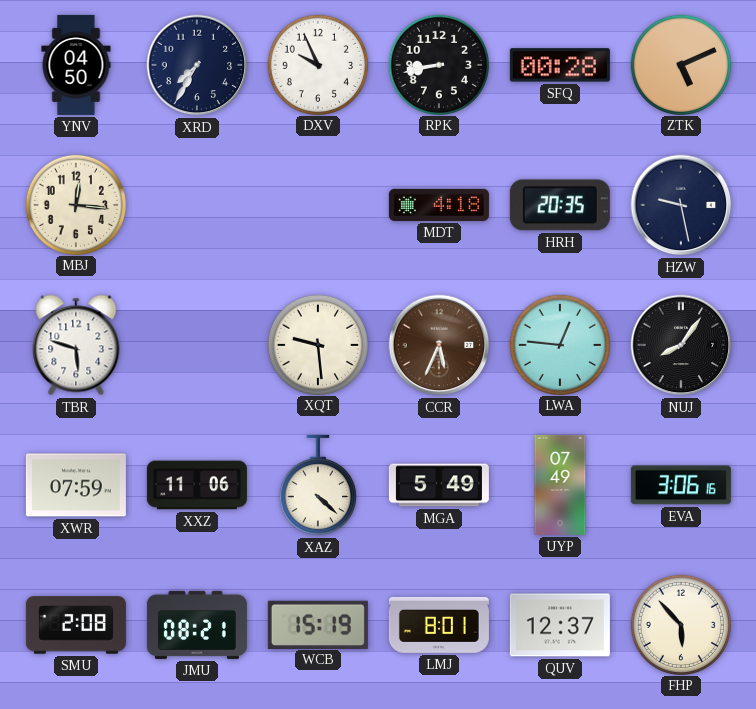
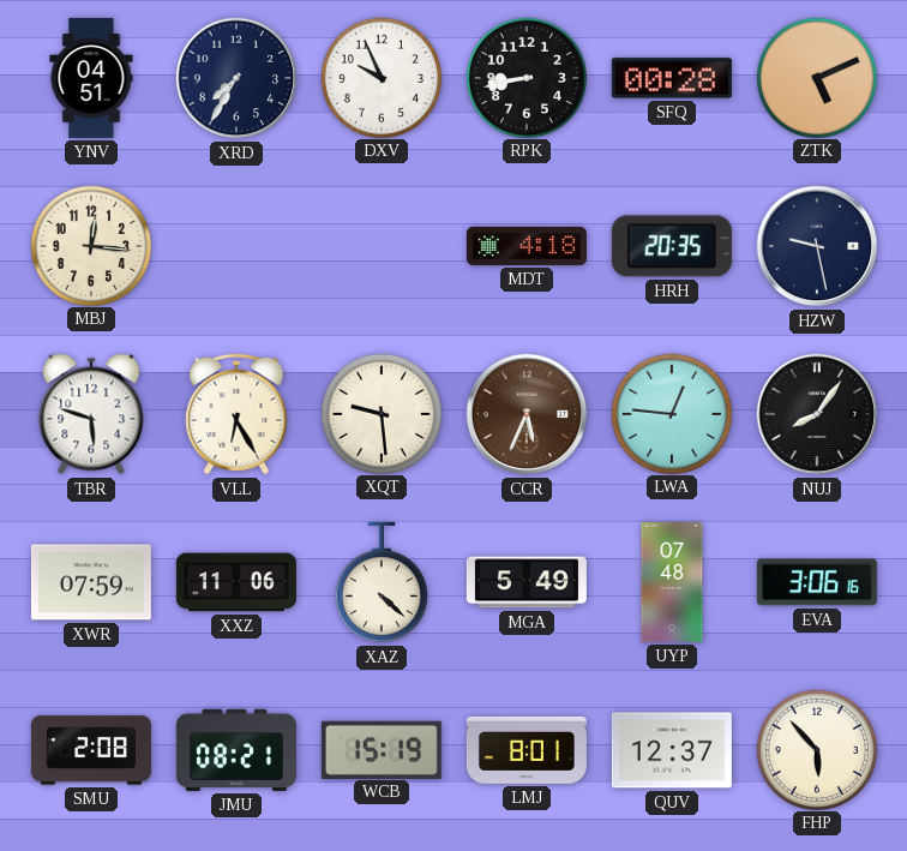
YNV: 04:50 -> 04:51
VLL: none -> 6:25
UYP: 07:49 -> 07:48
